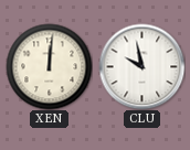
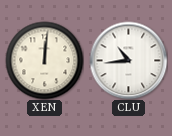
CLU: 9:58 -> 10:44
